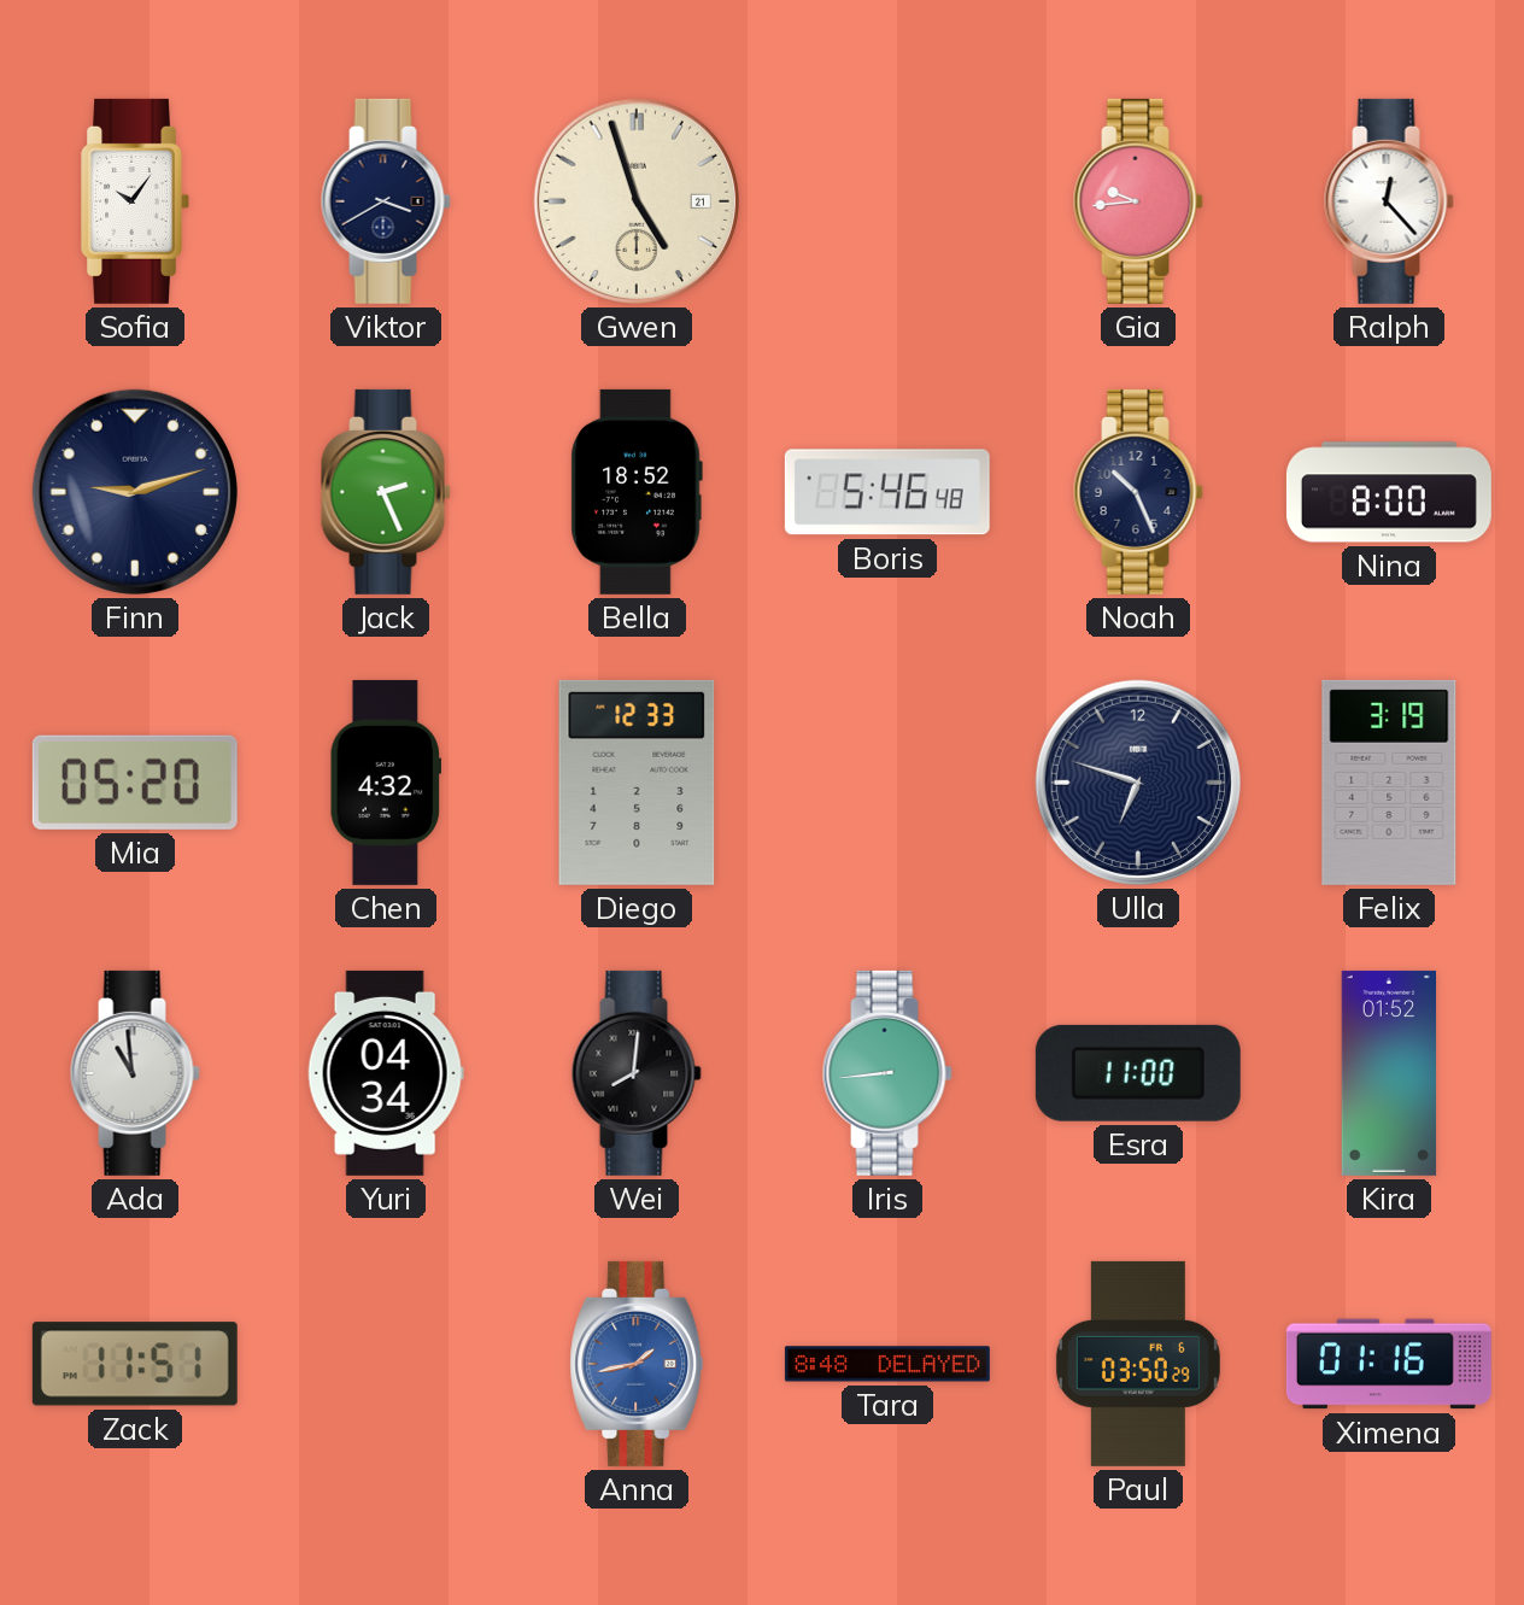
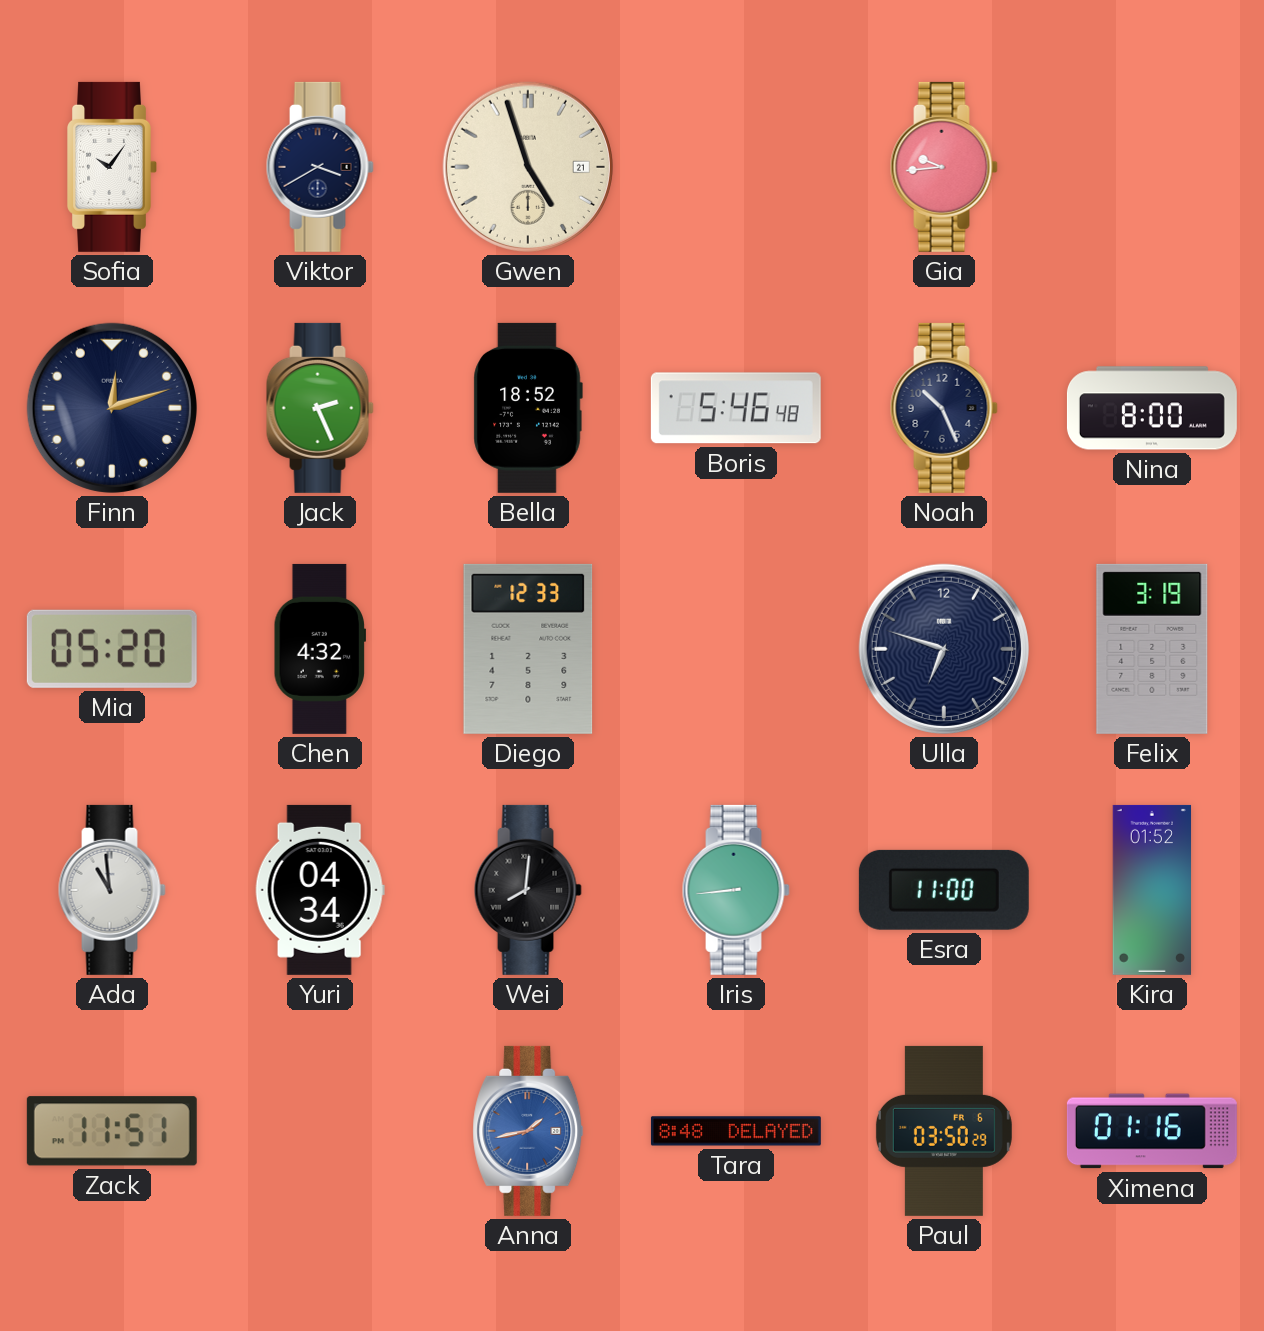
Ralph: 12:23 -> none
Finn: 9:12 -> 12:12
